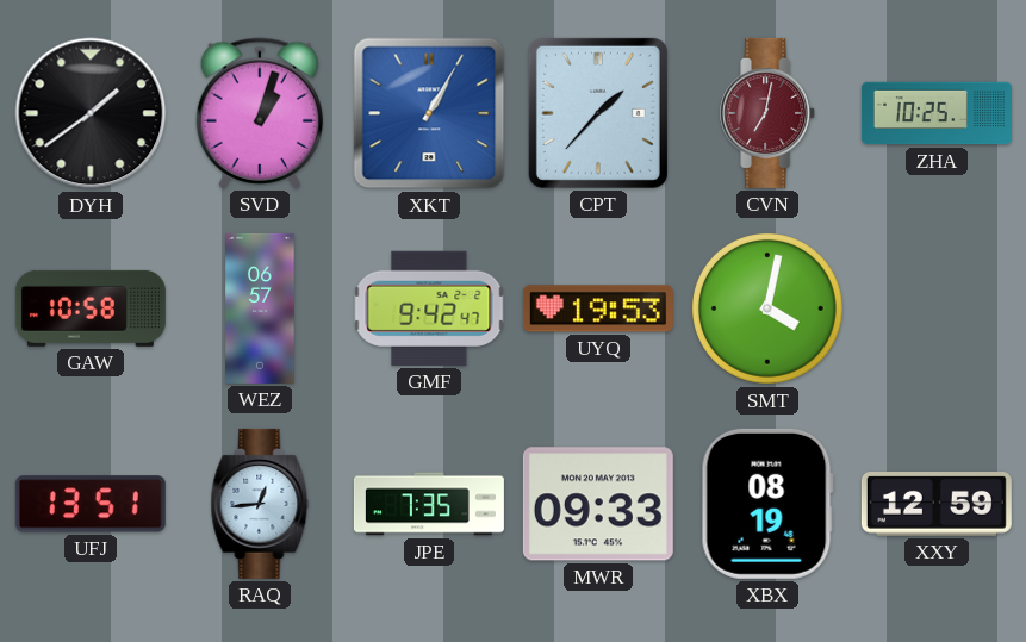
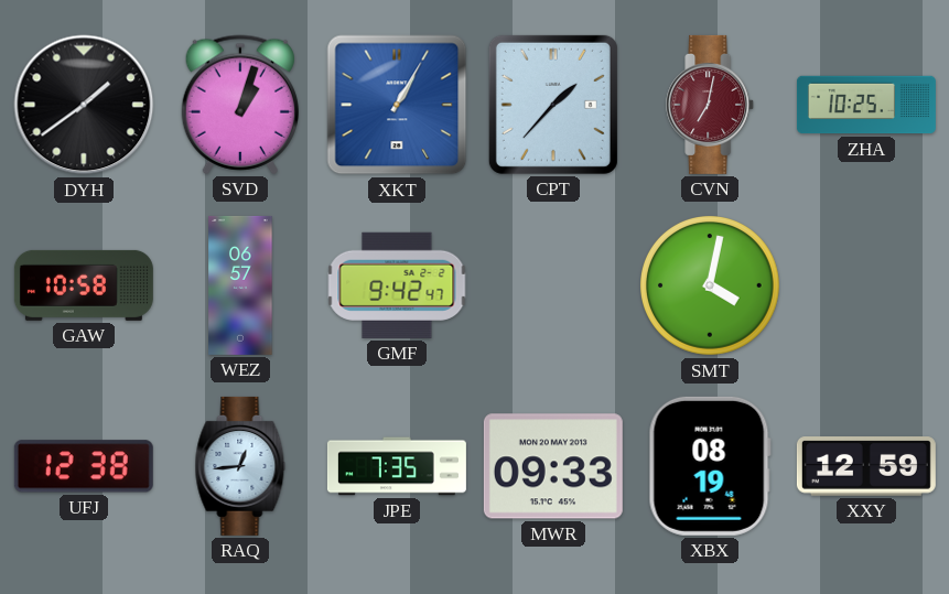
UYQ: 19:53 -> none
UFJ: 13:51 -> 12:38
